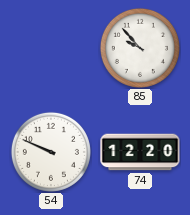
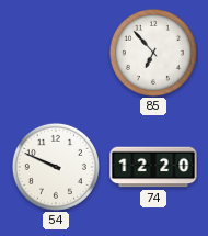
85: 9:53 -> 6:53
